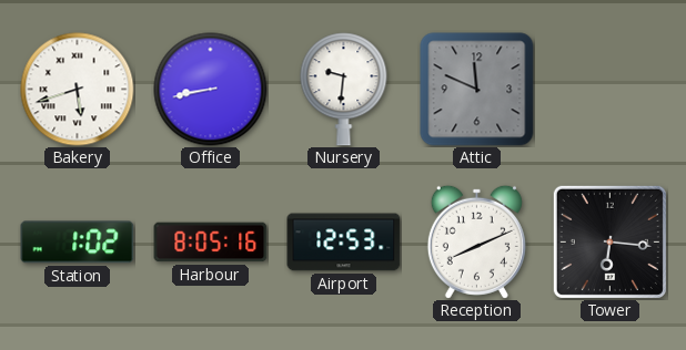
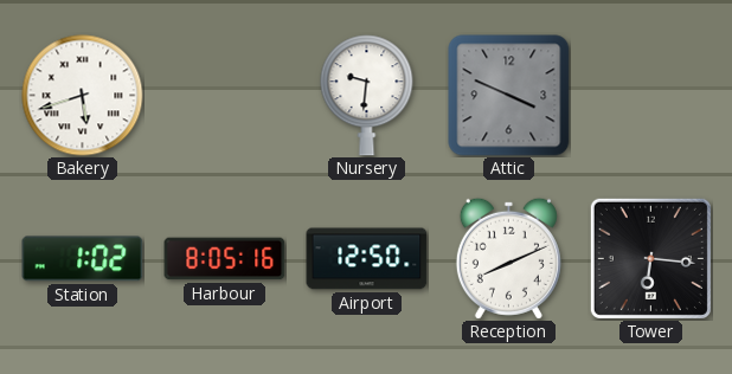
Office: 8:43 -> none
Attic: 11:49 -> 3:49
Airport: 12:53 -> 12:50
